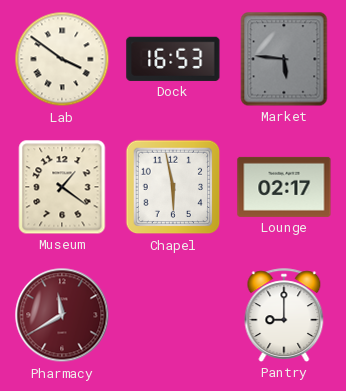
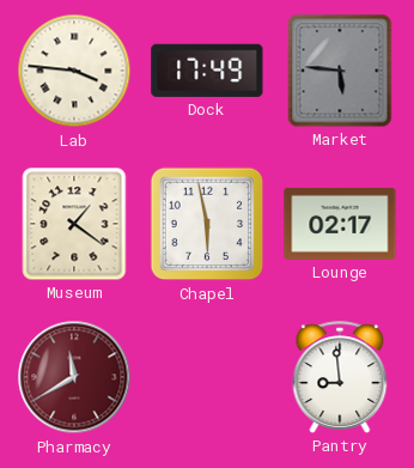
Lab: 3:51 -> 3:46
Dock: 16:53 -> 17:49
Pantry: 9:00 -> 8:59
